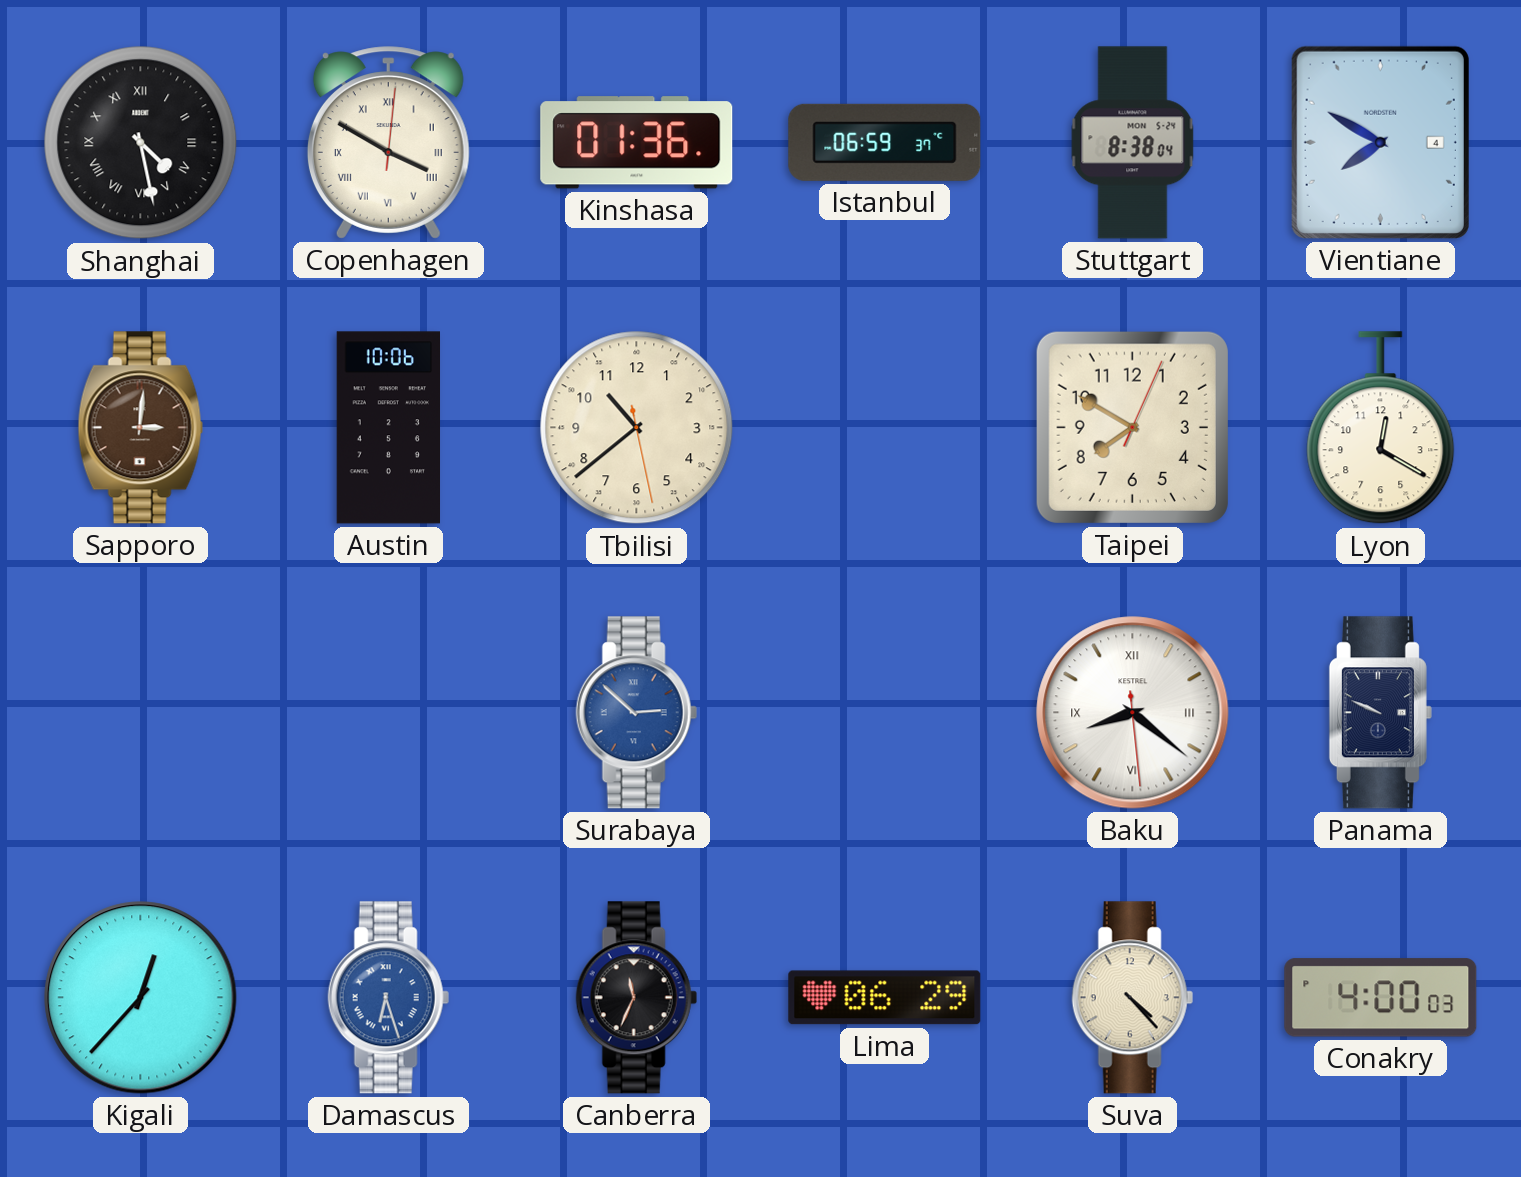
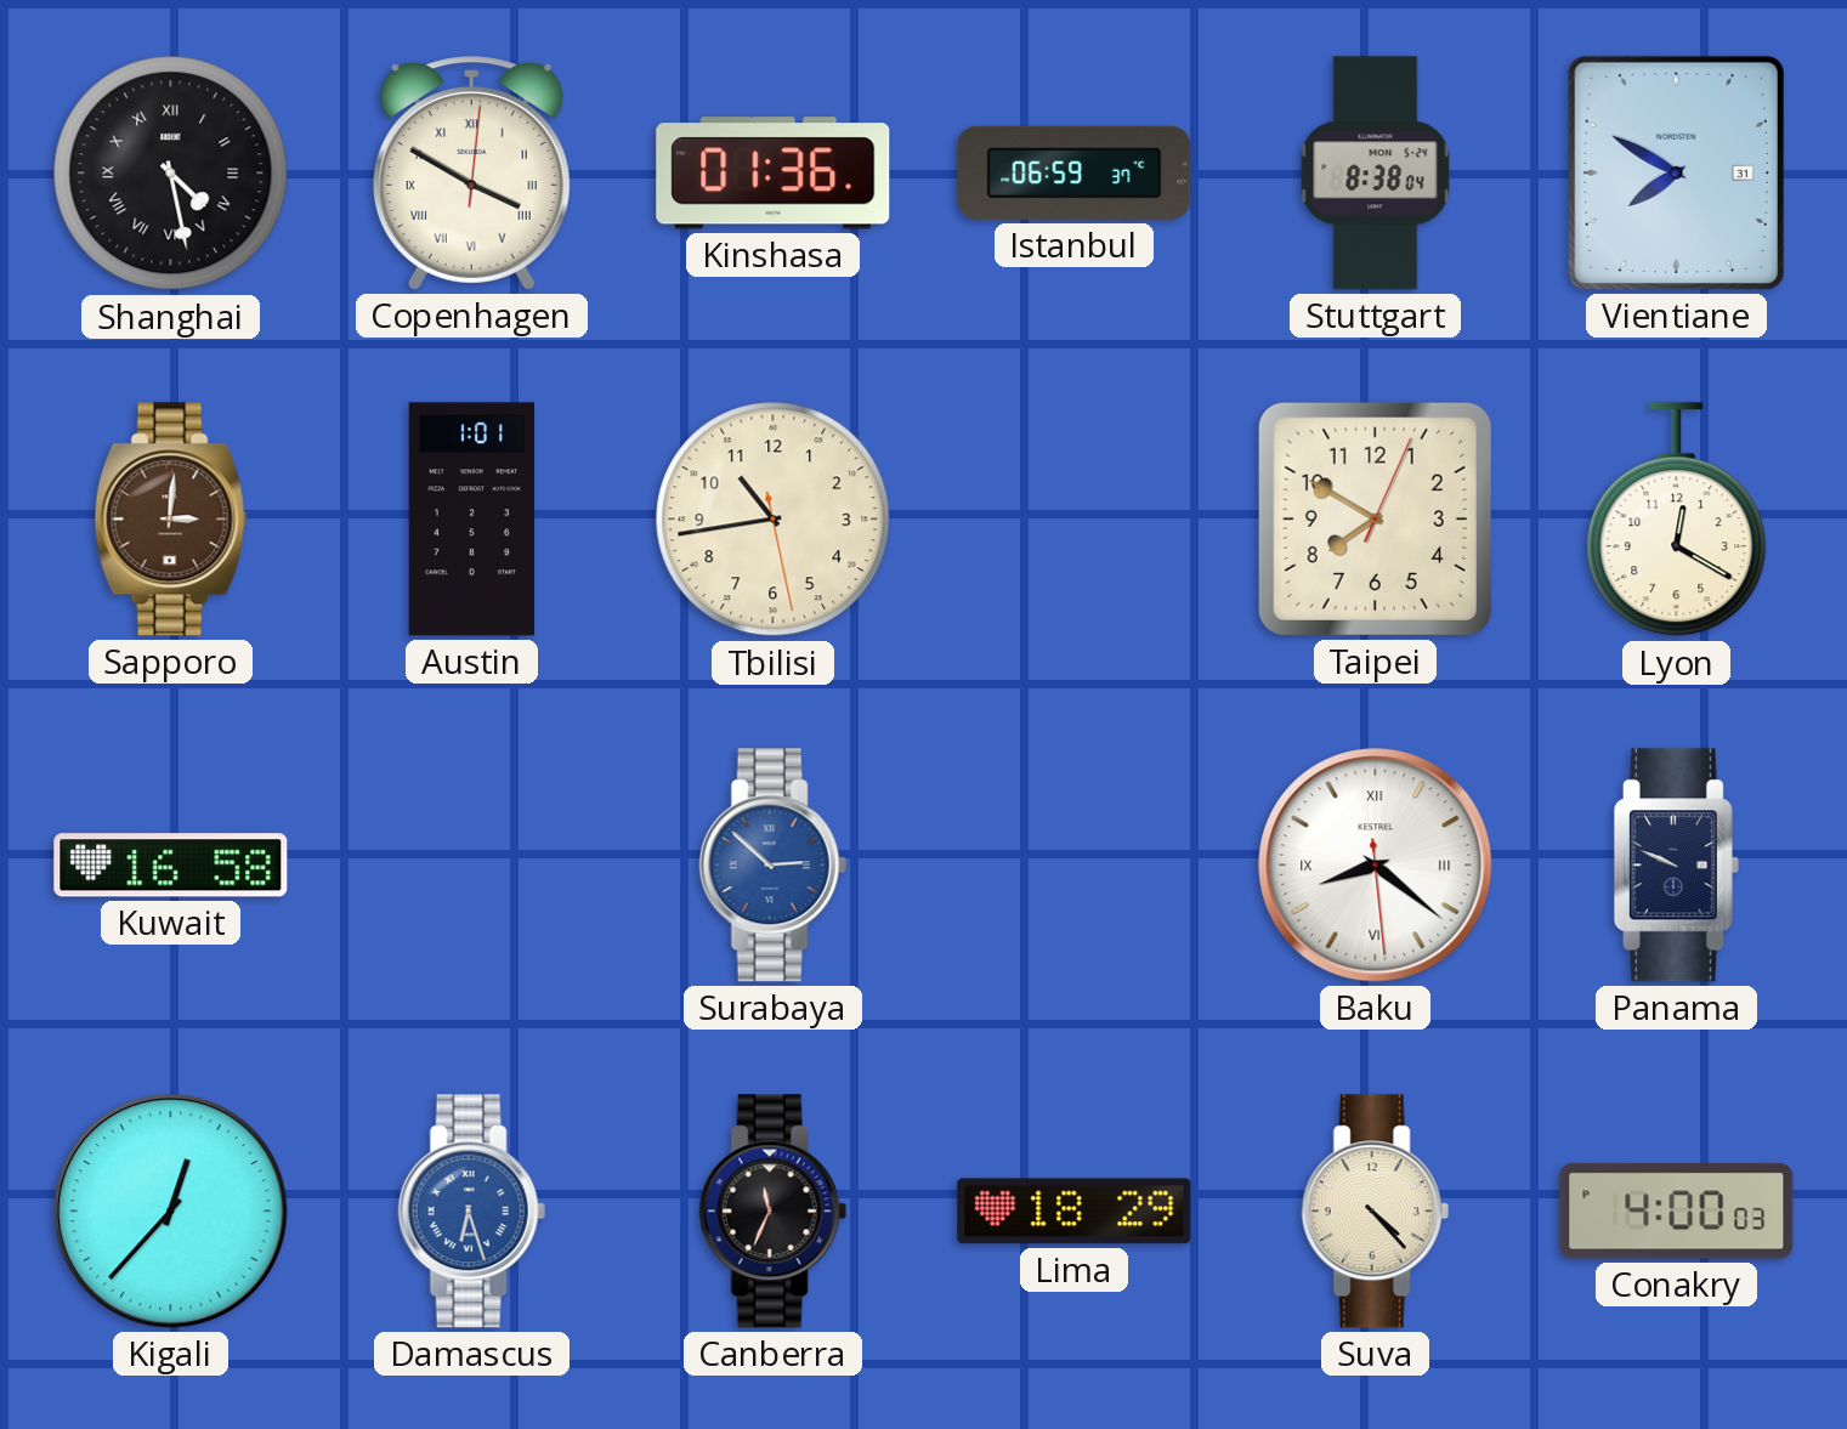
Vientiane date: 4 -> 31
Austin: 10:06 -> 1:01
Tbilisi: 10:38 -> 10:43
Kuwait: none -> 16:58
Lima: 06:29 -> 18:29
